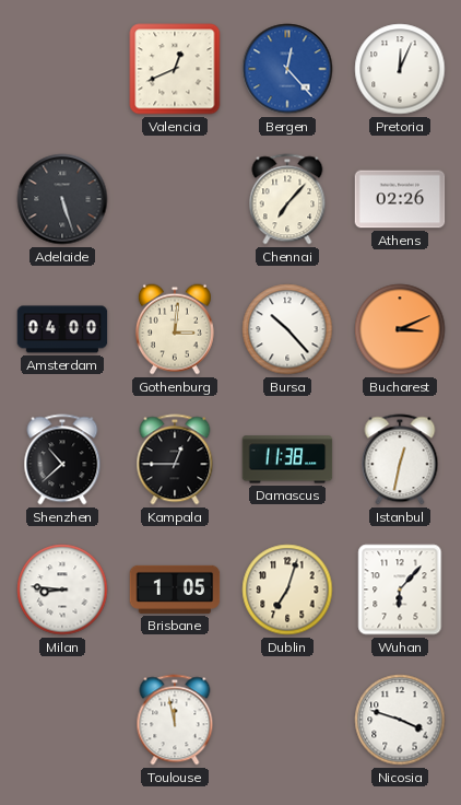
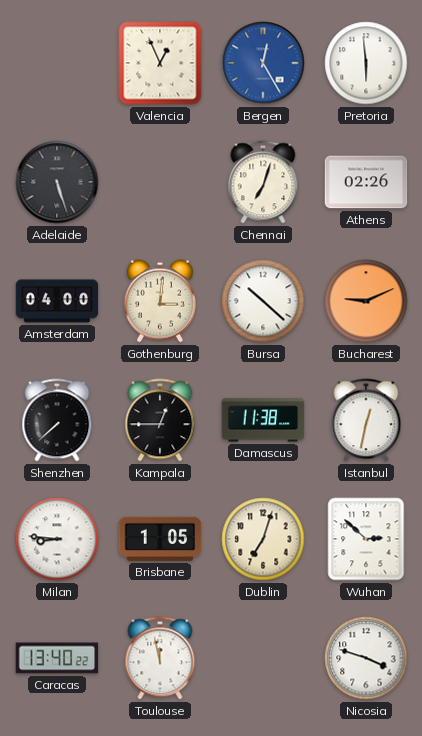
Valencia: 12:41 -> 12:56
Bergen: 12:23 -> 12:25
Pretoria: 12:04 -> 5:59
Chennai: 7:07 -> 7:03
Bursa: 10:23 -> 10:22
Bucharest: 3:11 -> 9:11
Shenzhen: 10:38 -> 7:38
Wuhan: 6:07 -> 2:52
Caracas: none -> 13:40
